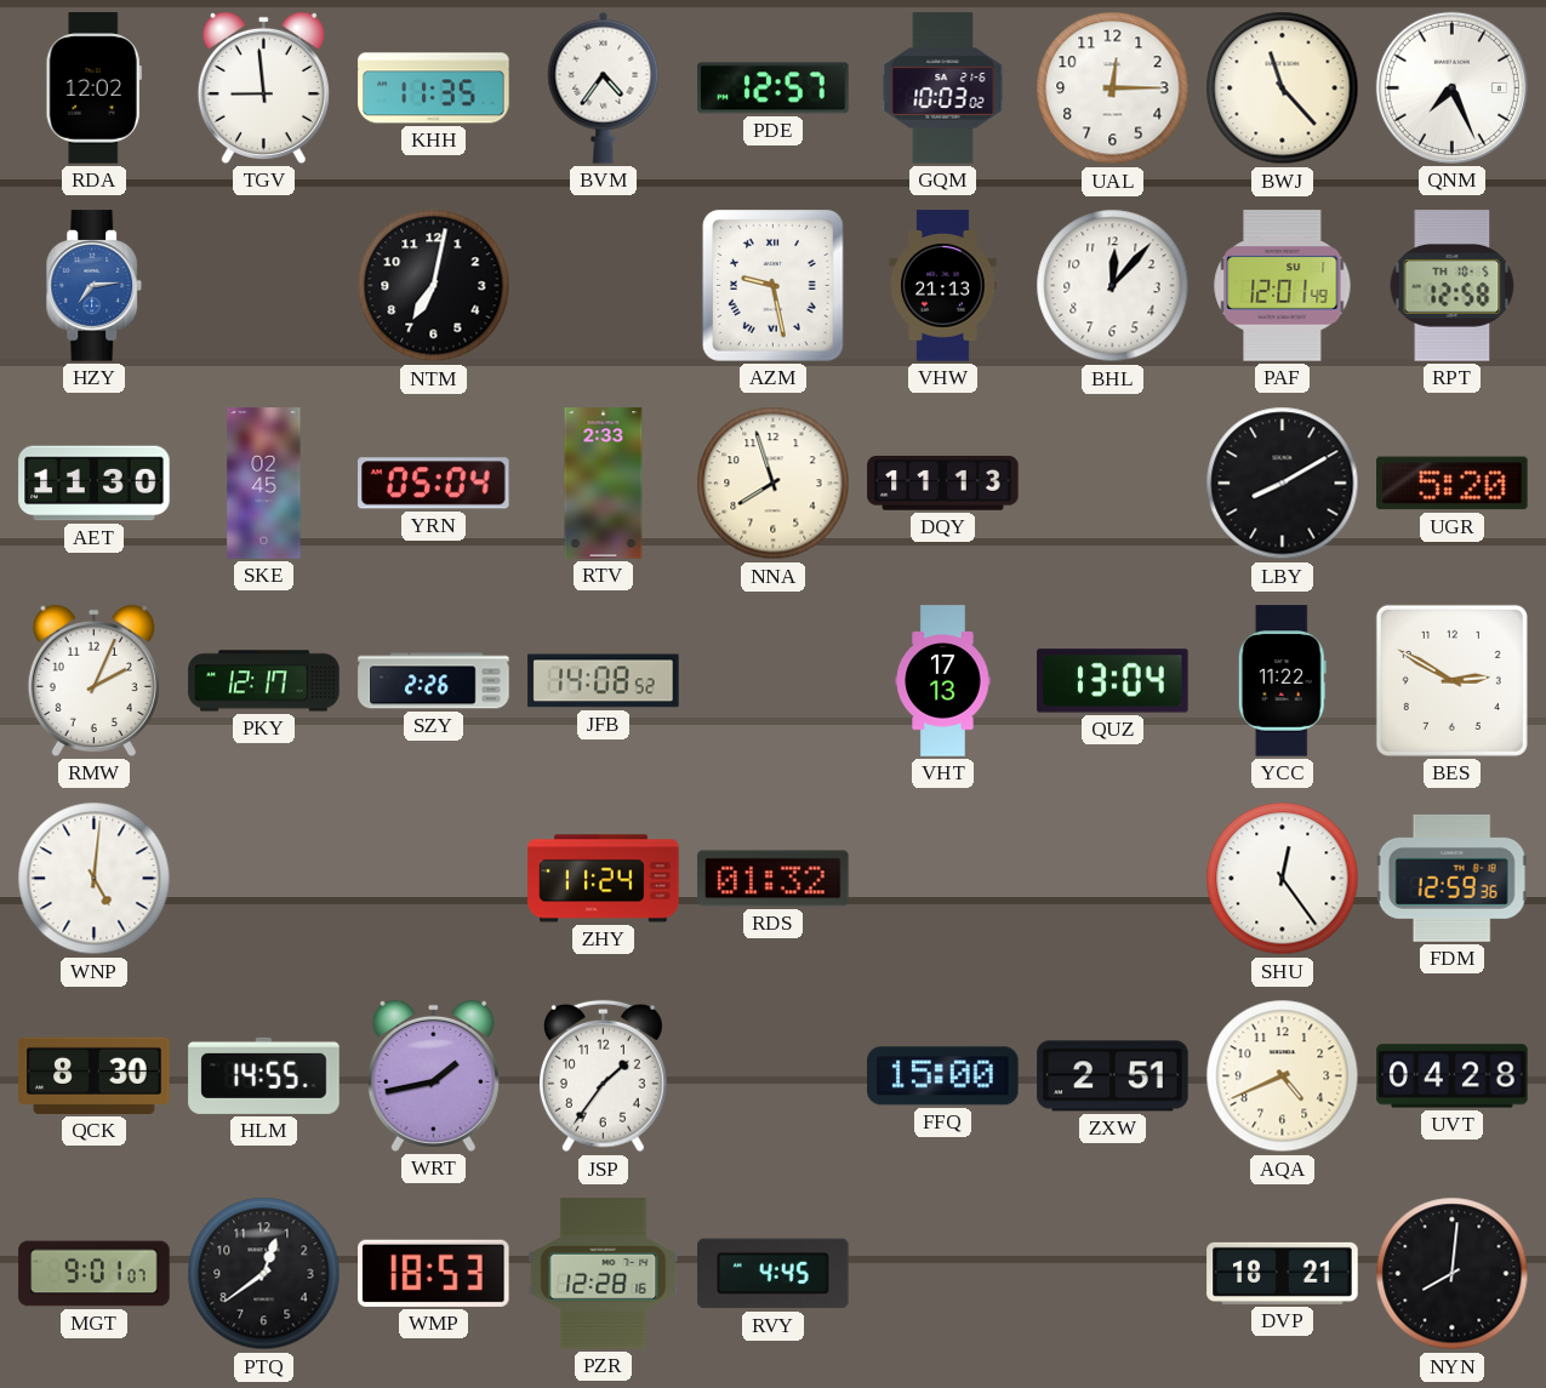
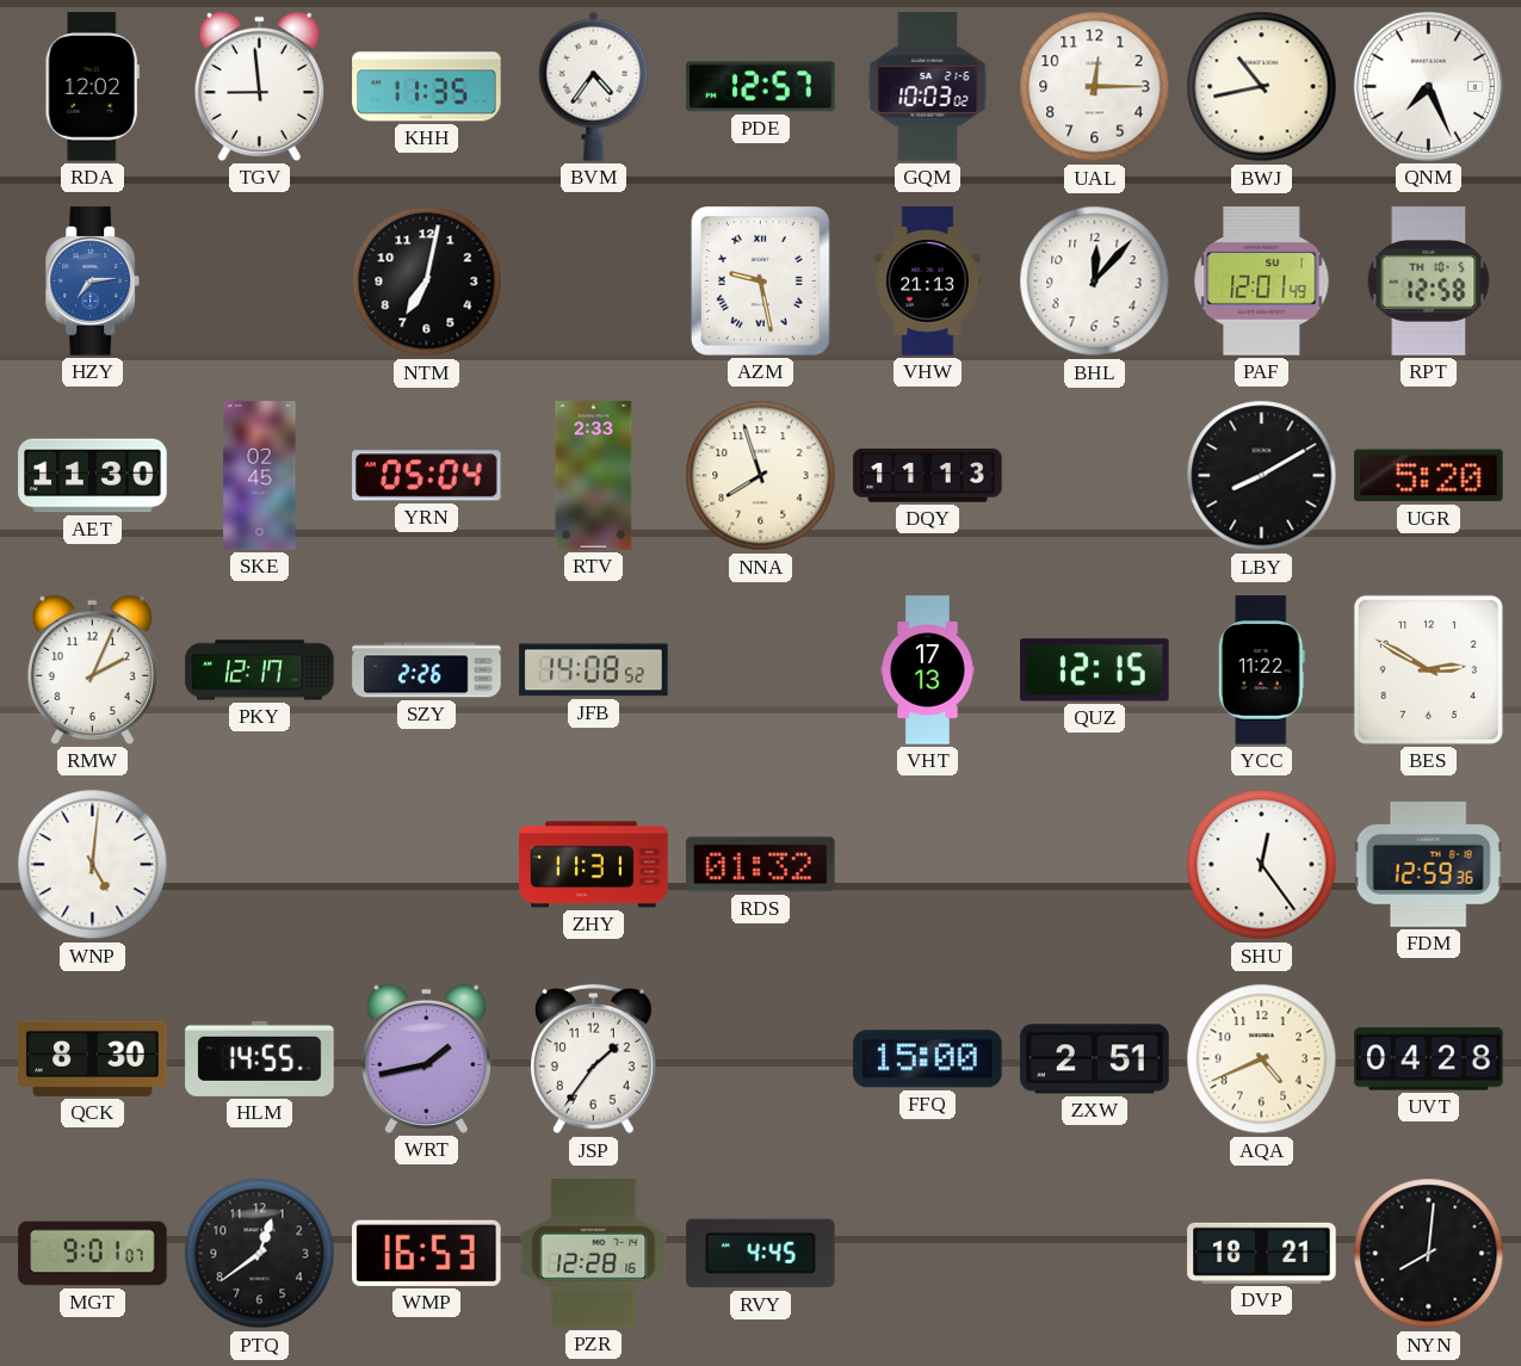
BWJ: 11:23 -> 10:43
QUZ: 13:04 -> 12:15
ZHY: 11:24 -> 11:31
WMP: 18:53 -> 16:53
